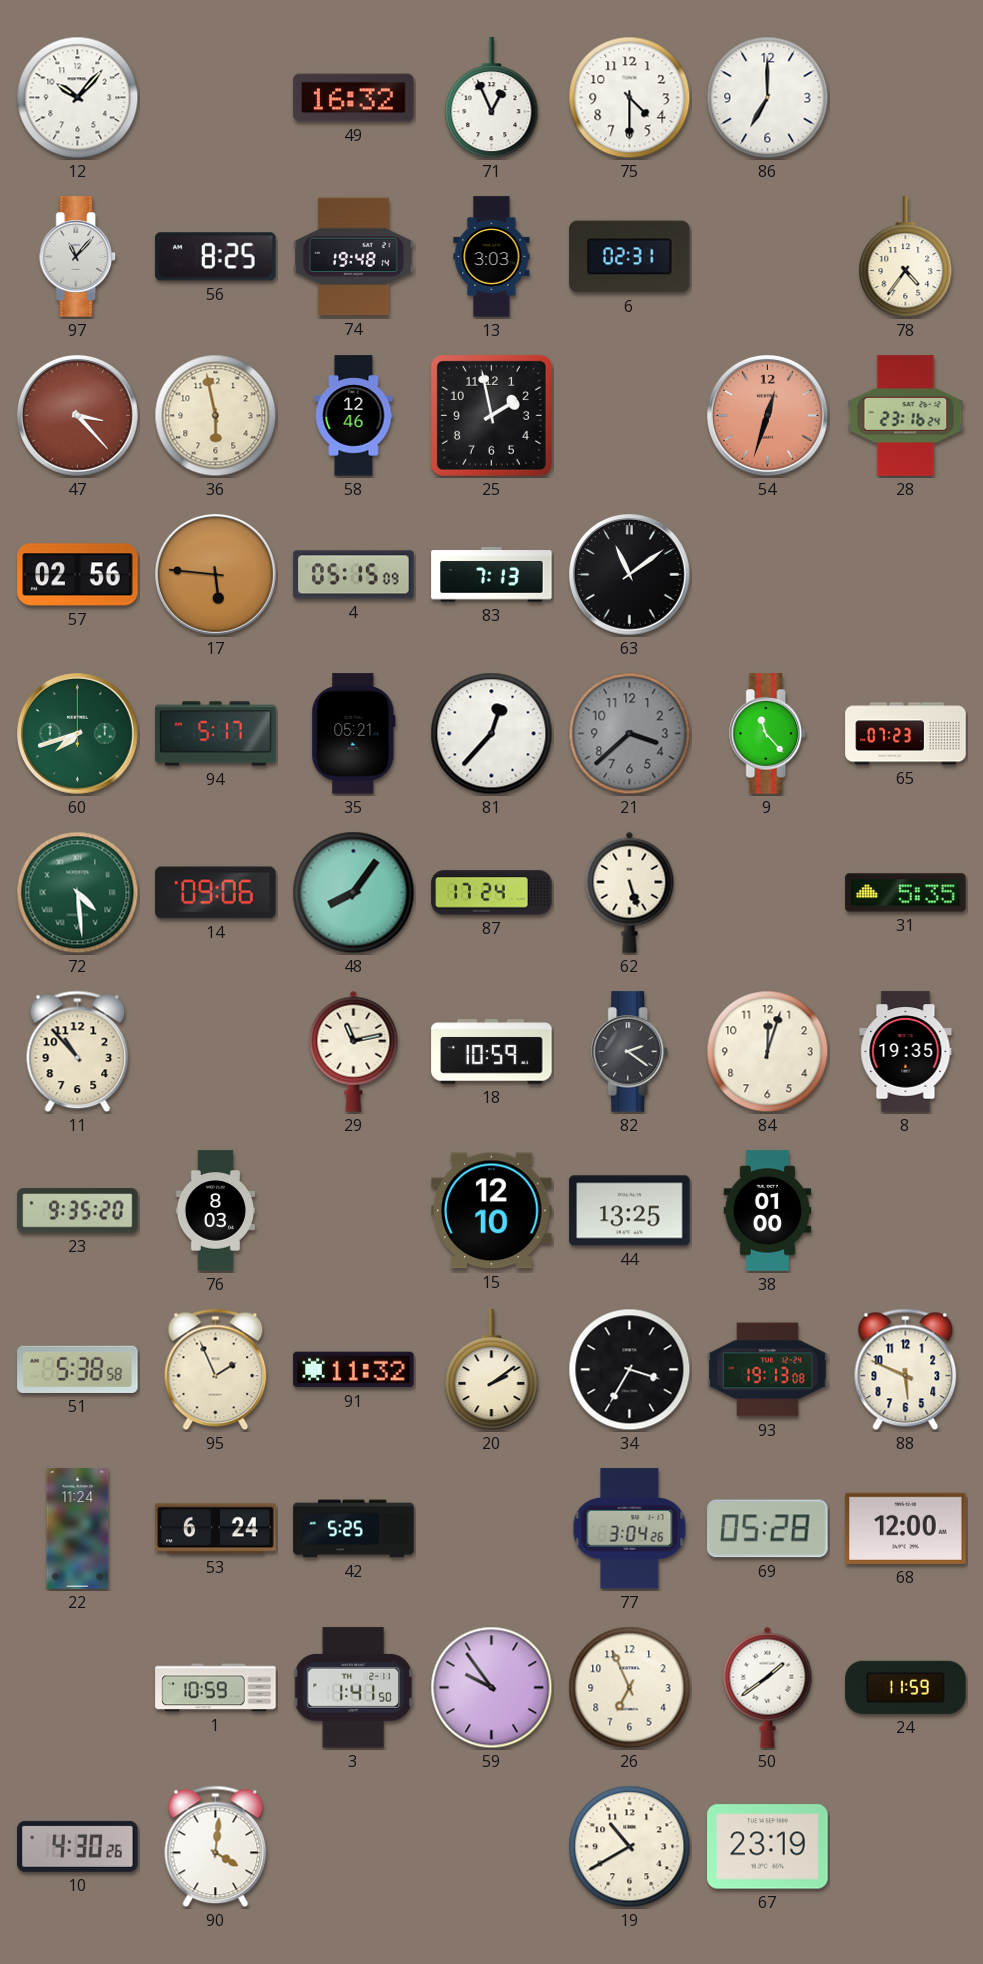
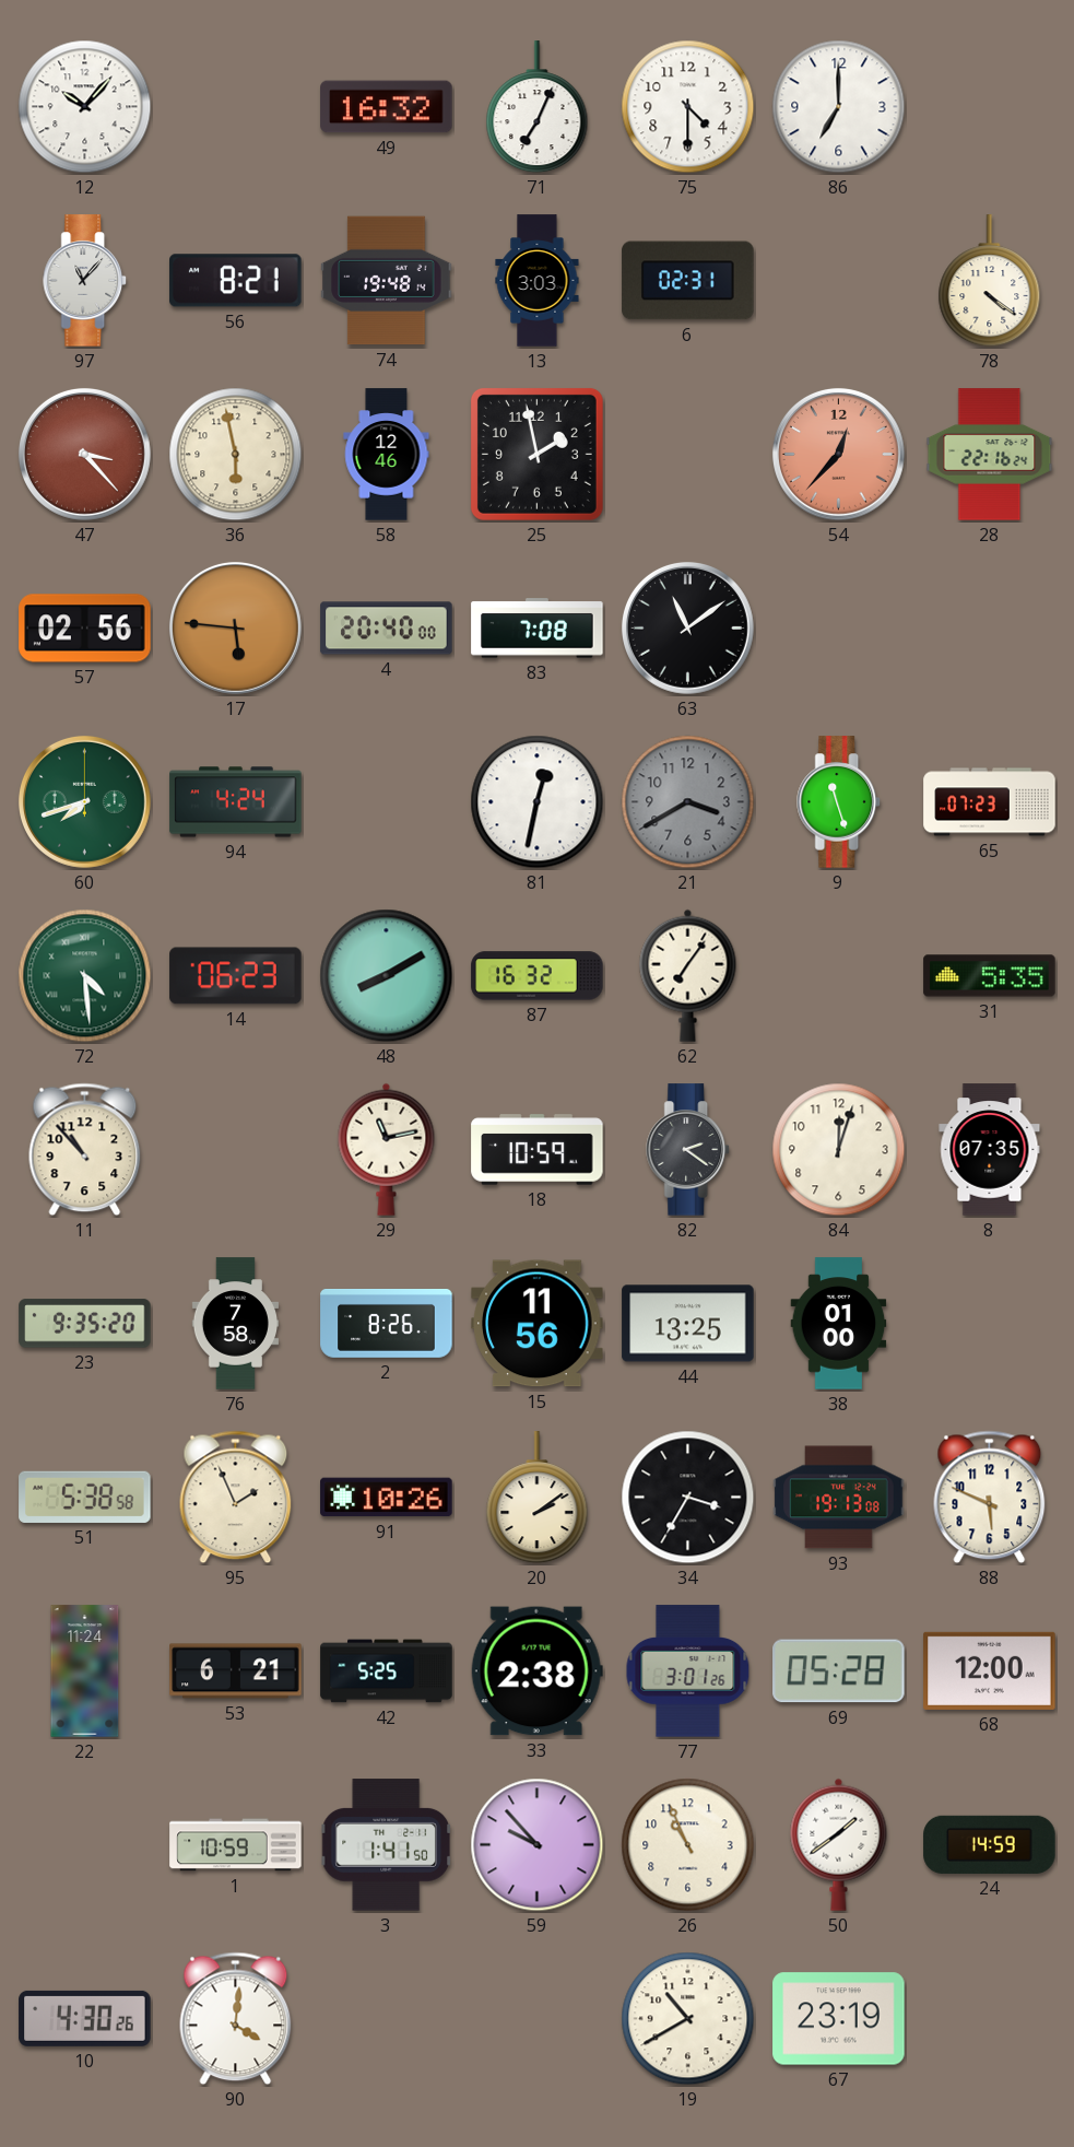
71: 12:56 -> 7:04
56: 8:25 -> 8:21
78: 4:36 -> 4:21
54: 12:33 -> 12:37
28: 23:16 -> 22:16
4: 05:15 -> 20:40
83: 7:13 -> 7:08
94: 5:17 -> 4:24
35: 05:21 -> none
81: 12:37 -> 12:32
21: 3:38 -> 3:40
9: 11:23 -> 11:27
14: 09:06 -> 06:23
48: 8:06 -> 8:10
87: 17:24 -> 16:32
62: 5:27 -> 7:06
8: 19:35 -> 07:35
76: 8:03 -> 7:58
2: none -> 8:26
15: 12:10 -> 11:56
91: 11:32 -> 10:26
53: 6:24 -> 6:21
33: none -> 2:38
77: 3:04 -> 3:01
59: 9:54 -> 9:53
26: 6:56 -> 10:56
24: 11:59 -> 14:59
